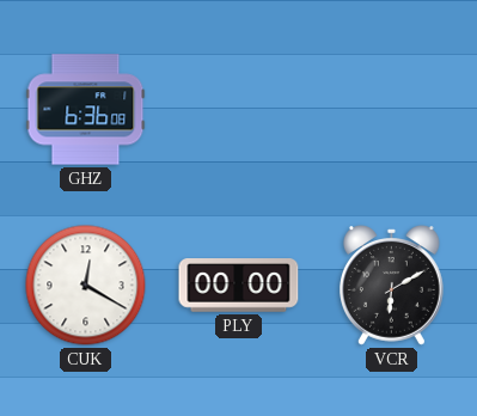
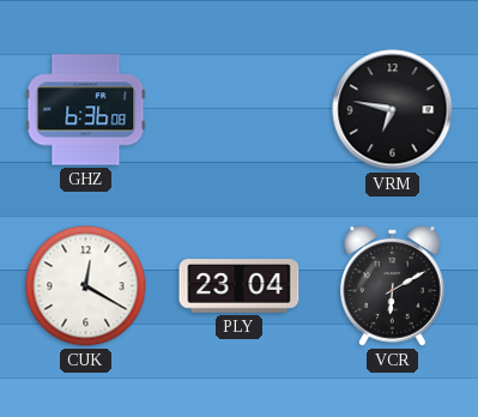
VRM: none -> 6:47
PLY: 00:00 -> 23:04
